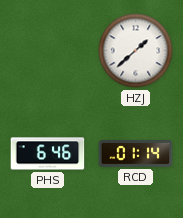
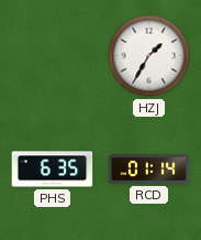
HZJ: 1:38 -> 1:35
PHS: 6:46 -> 6:35
